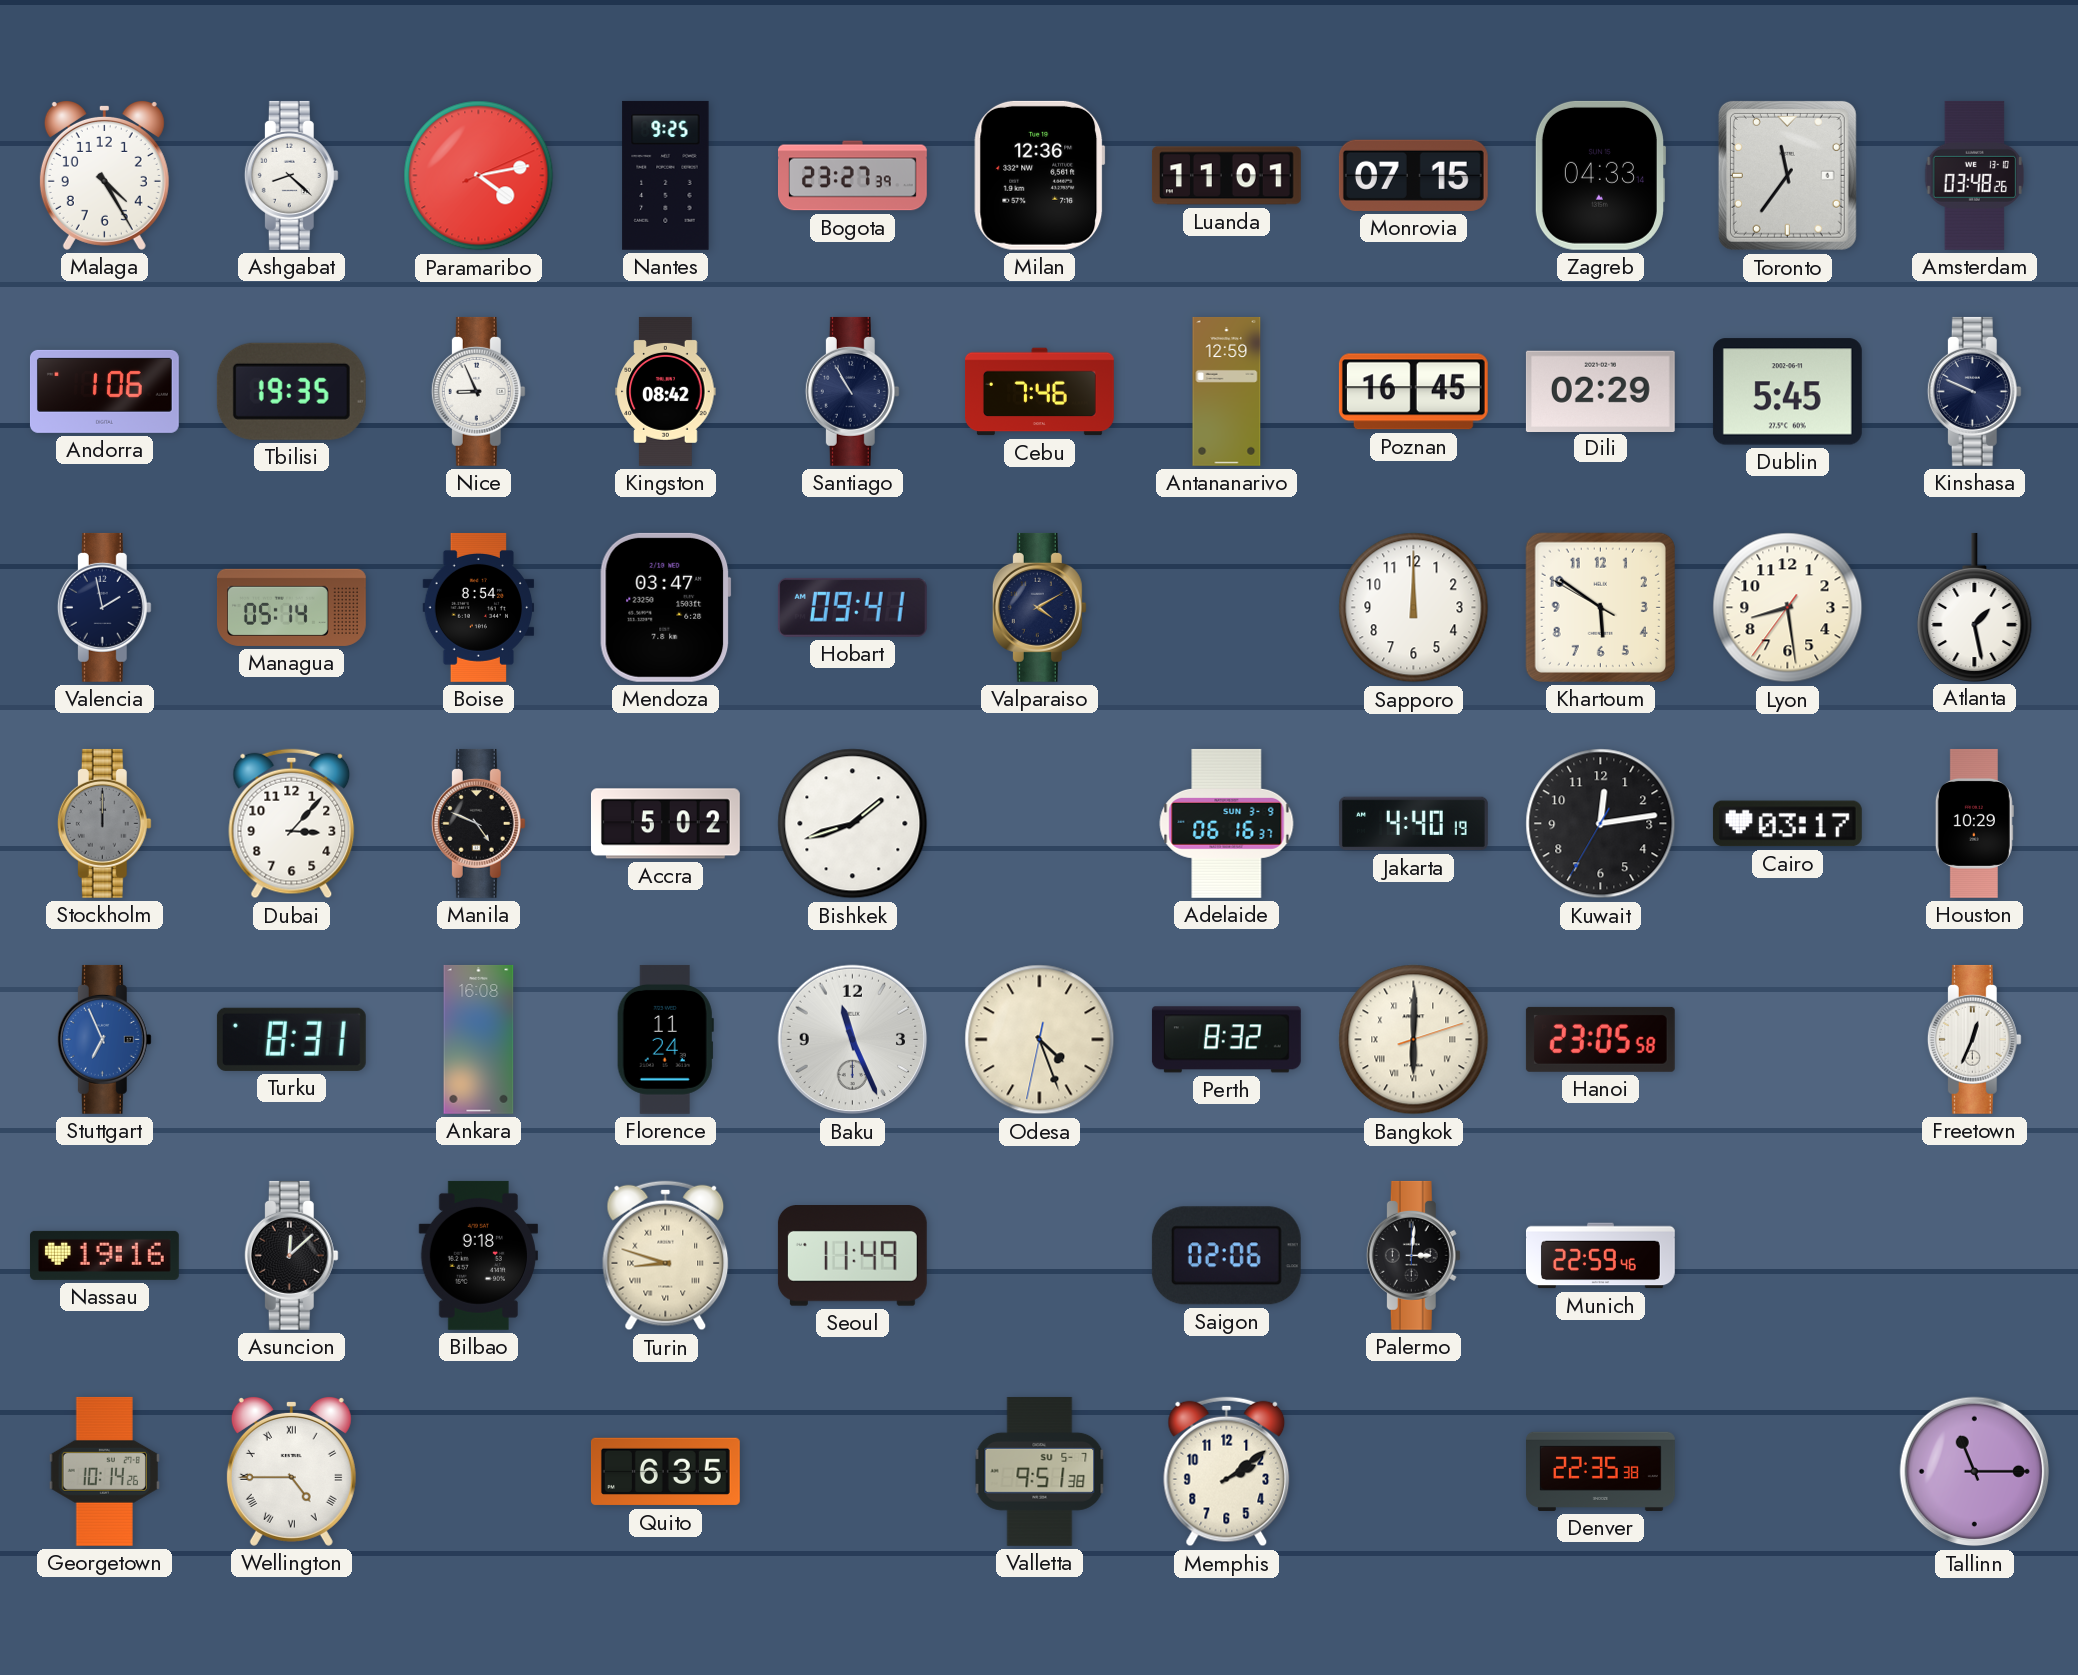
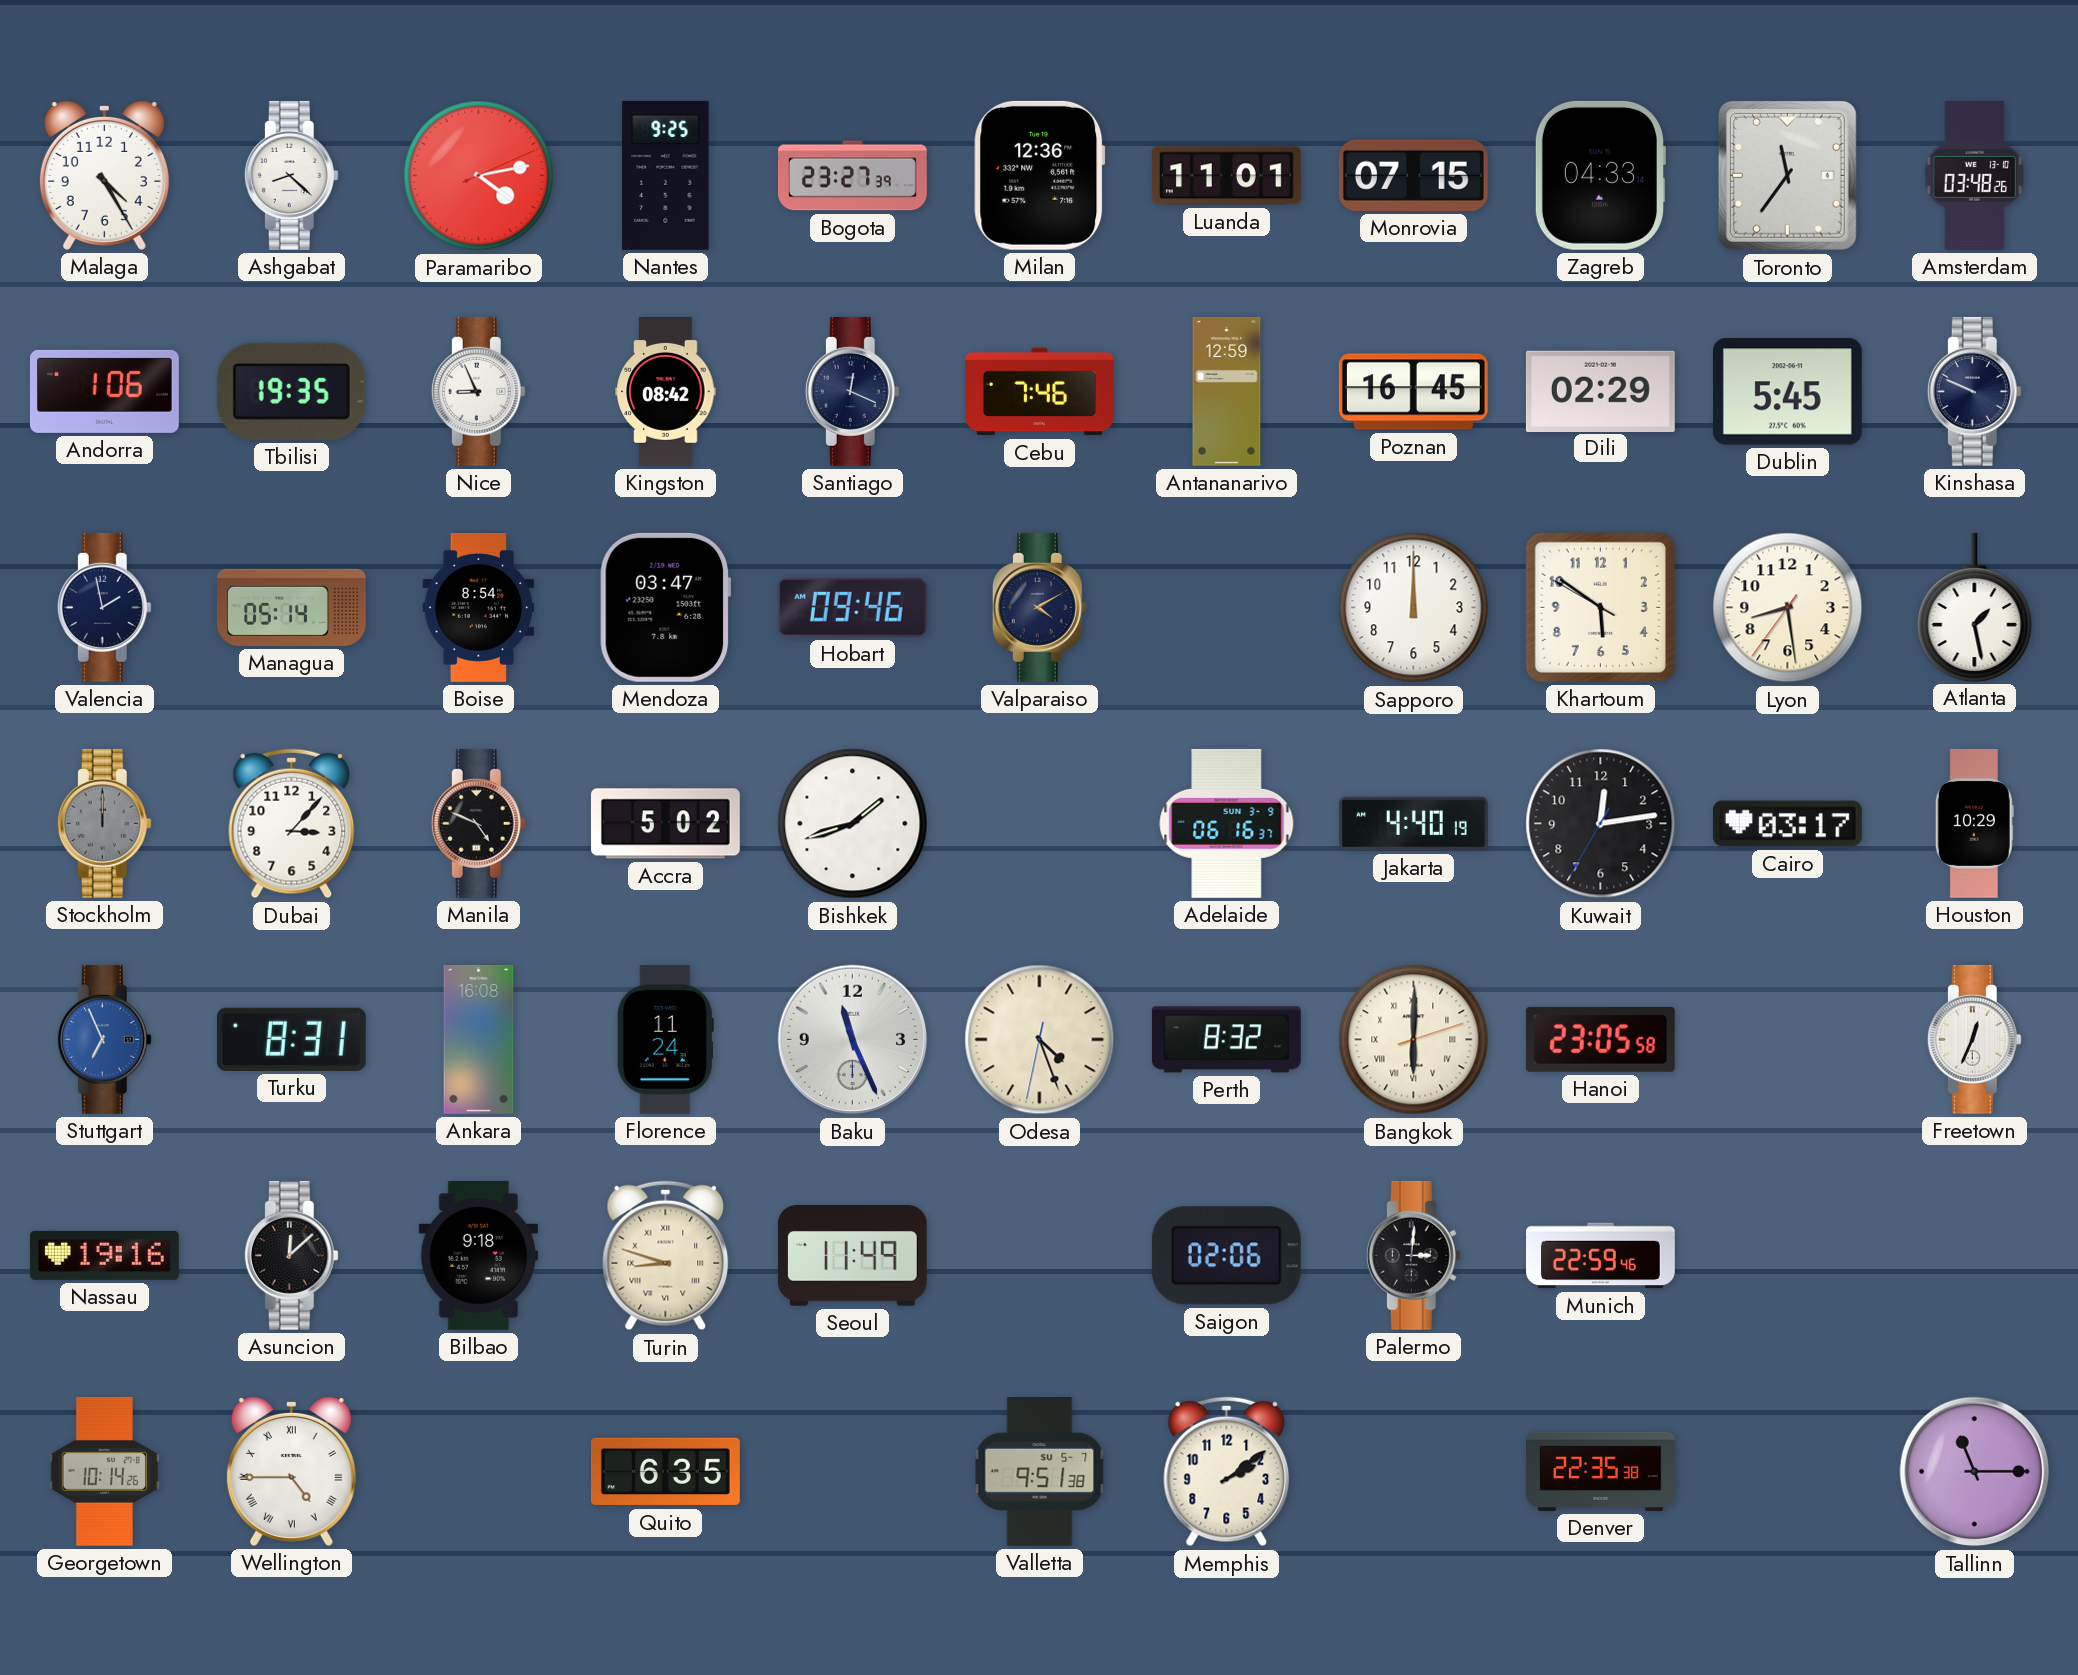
Santiago: 10:55 -> 12:19
Hobart: 09:41 -> 09:46
